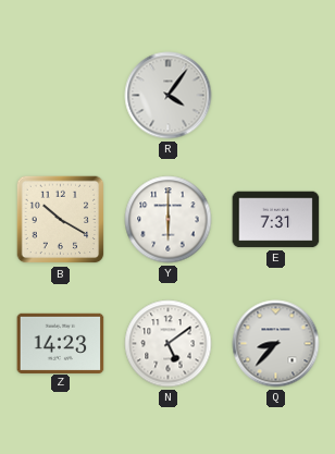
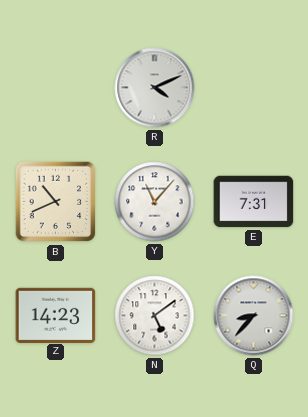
R: 4:06 -> 4:11
B: 10:20 -> 10:41
Y: 6:00 -> 11:07
